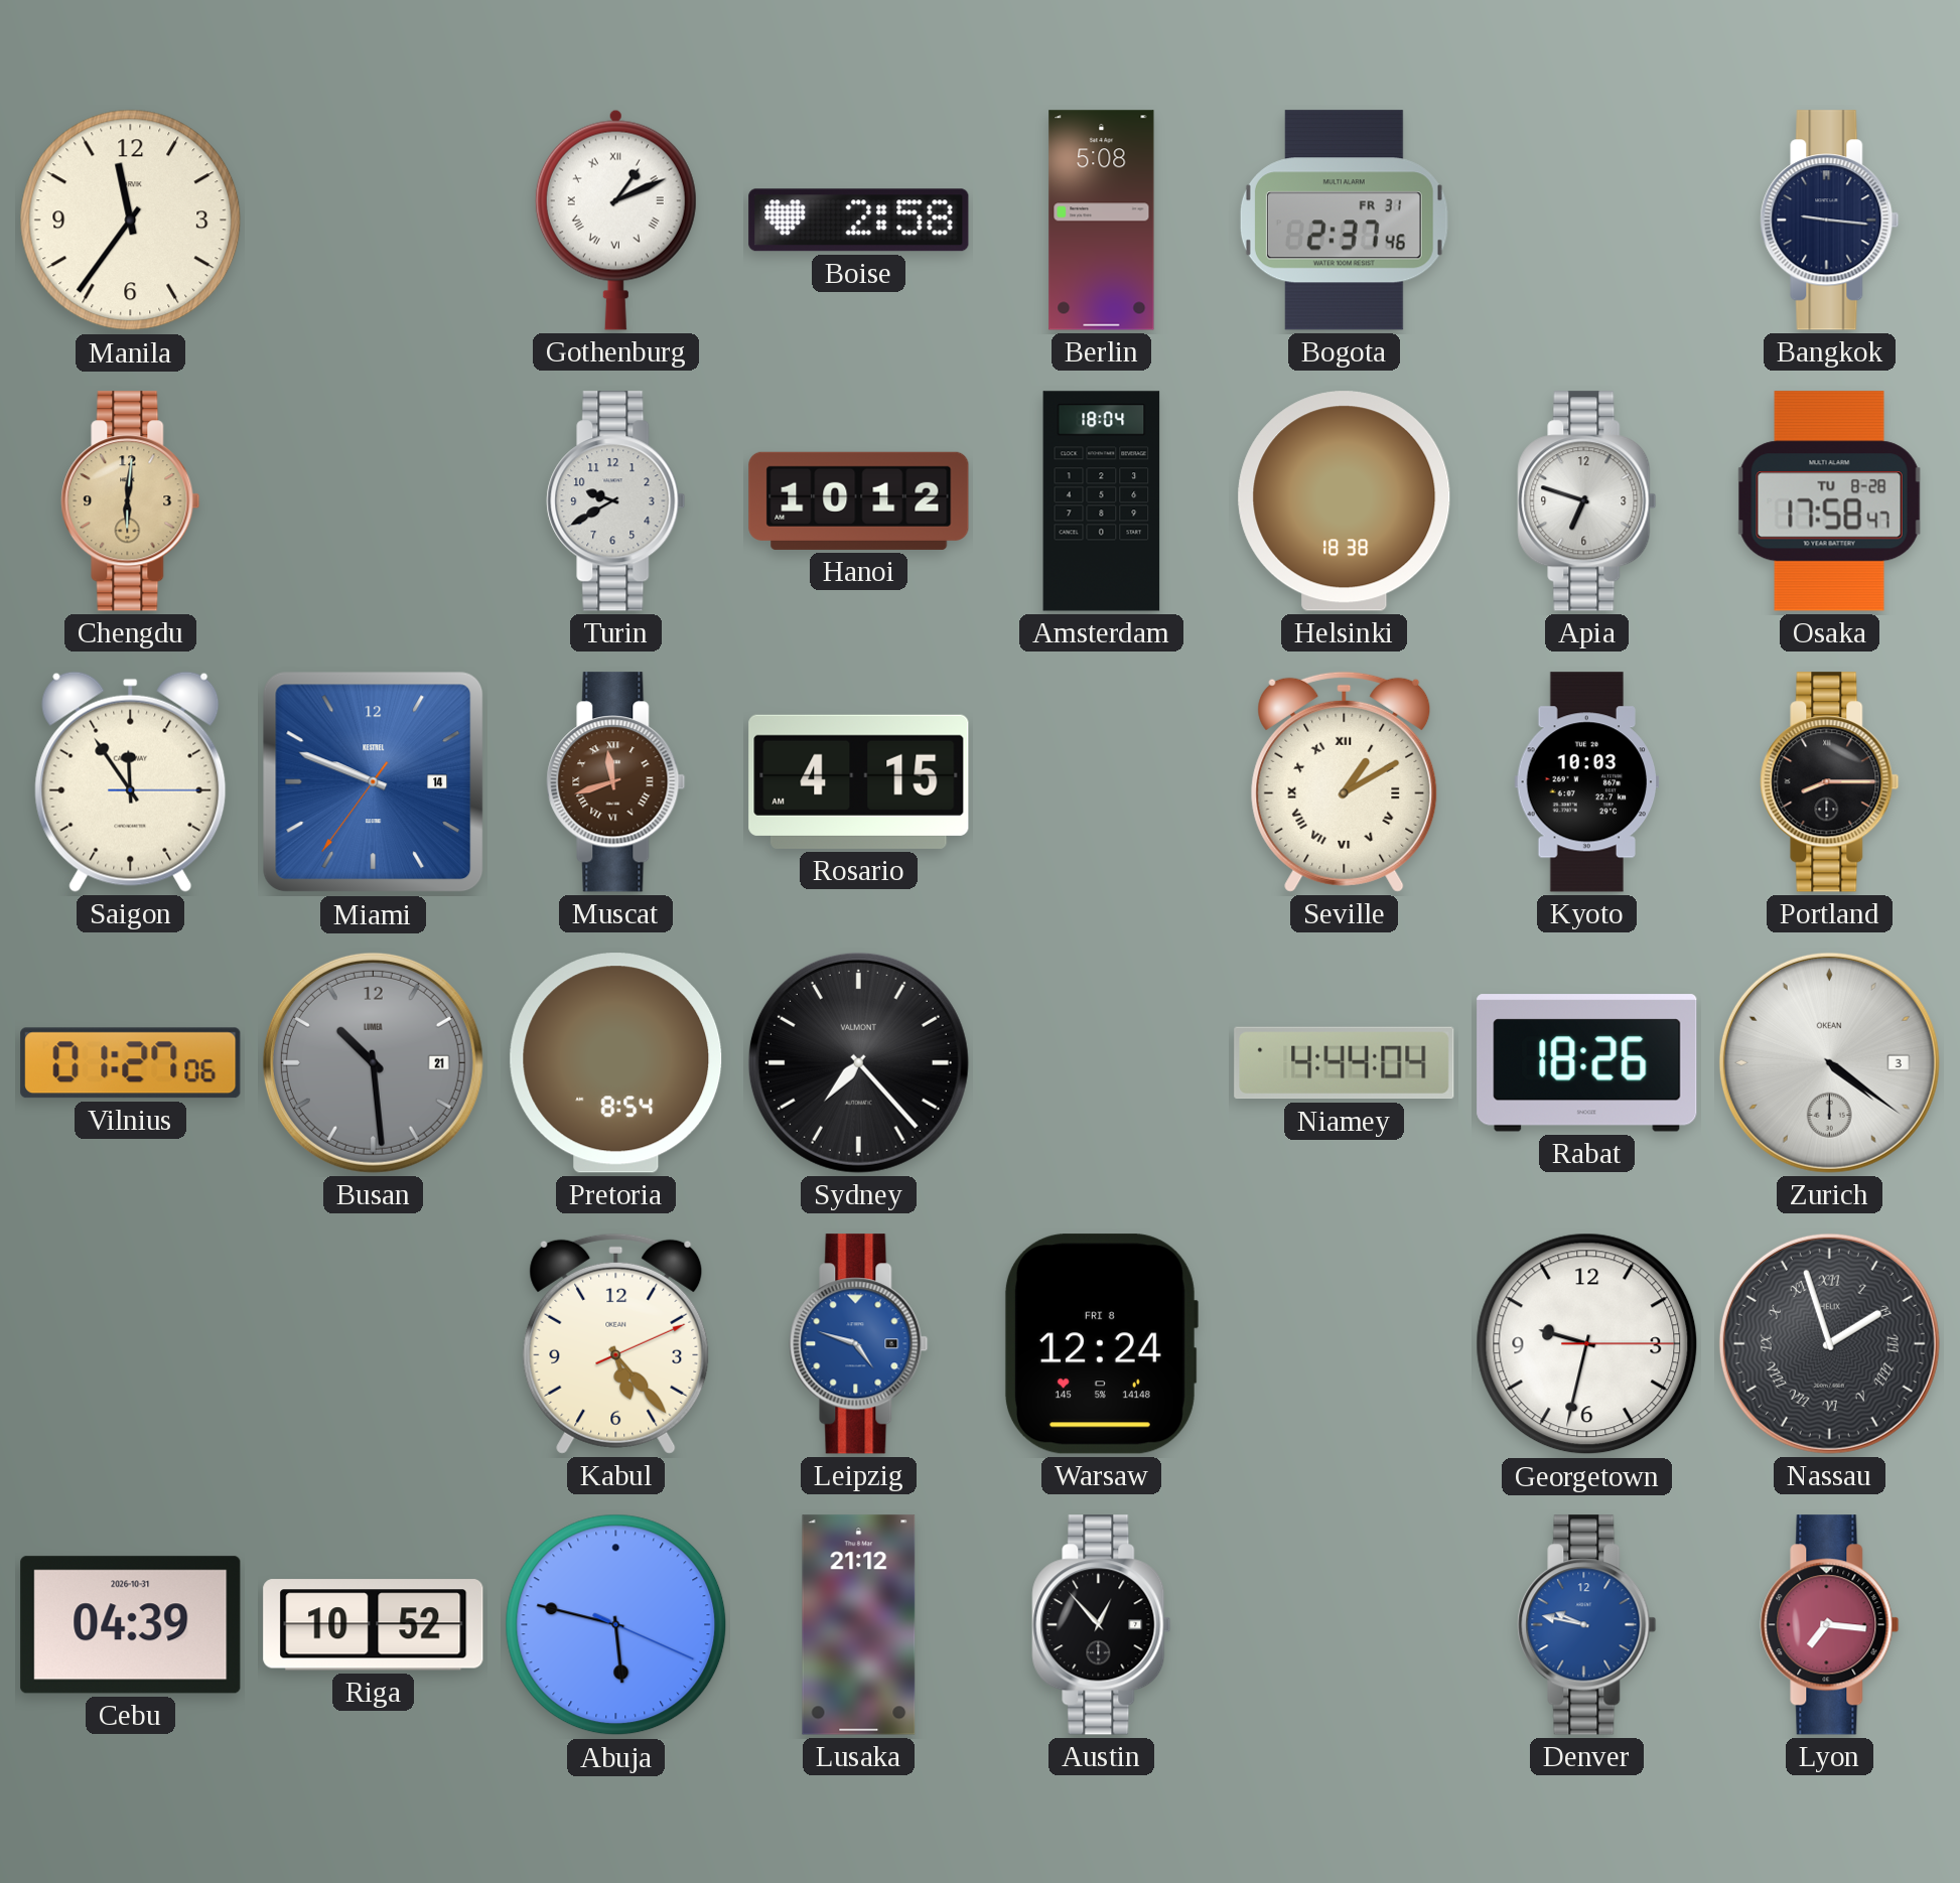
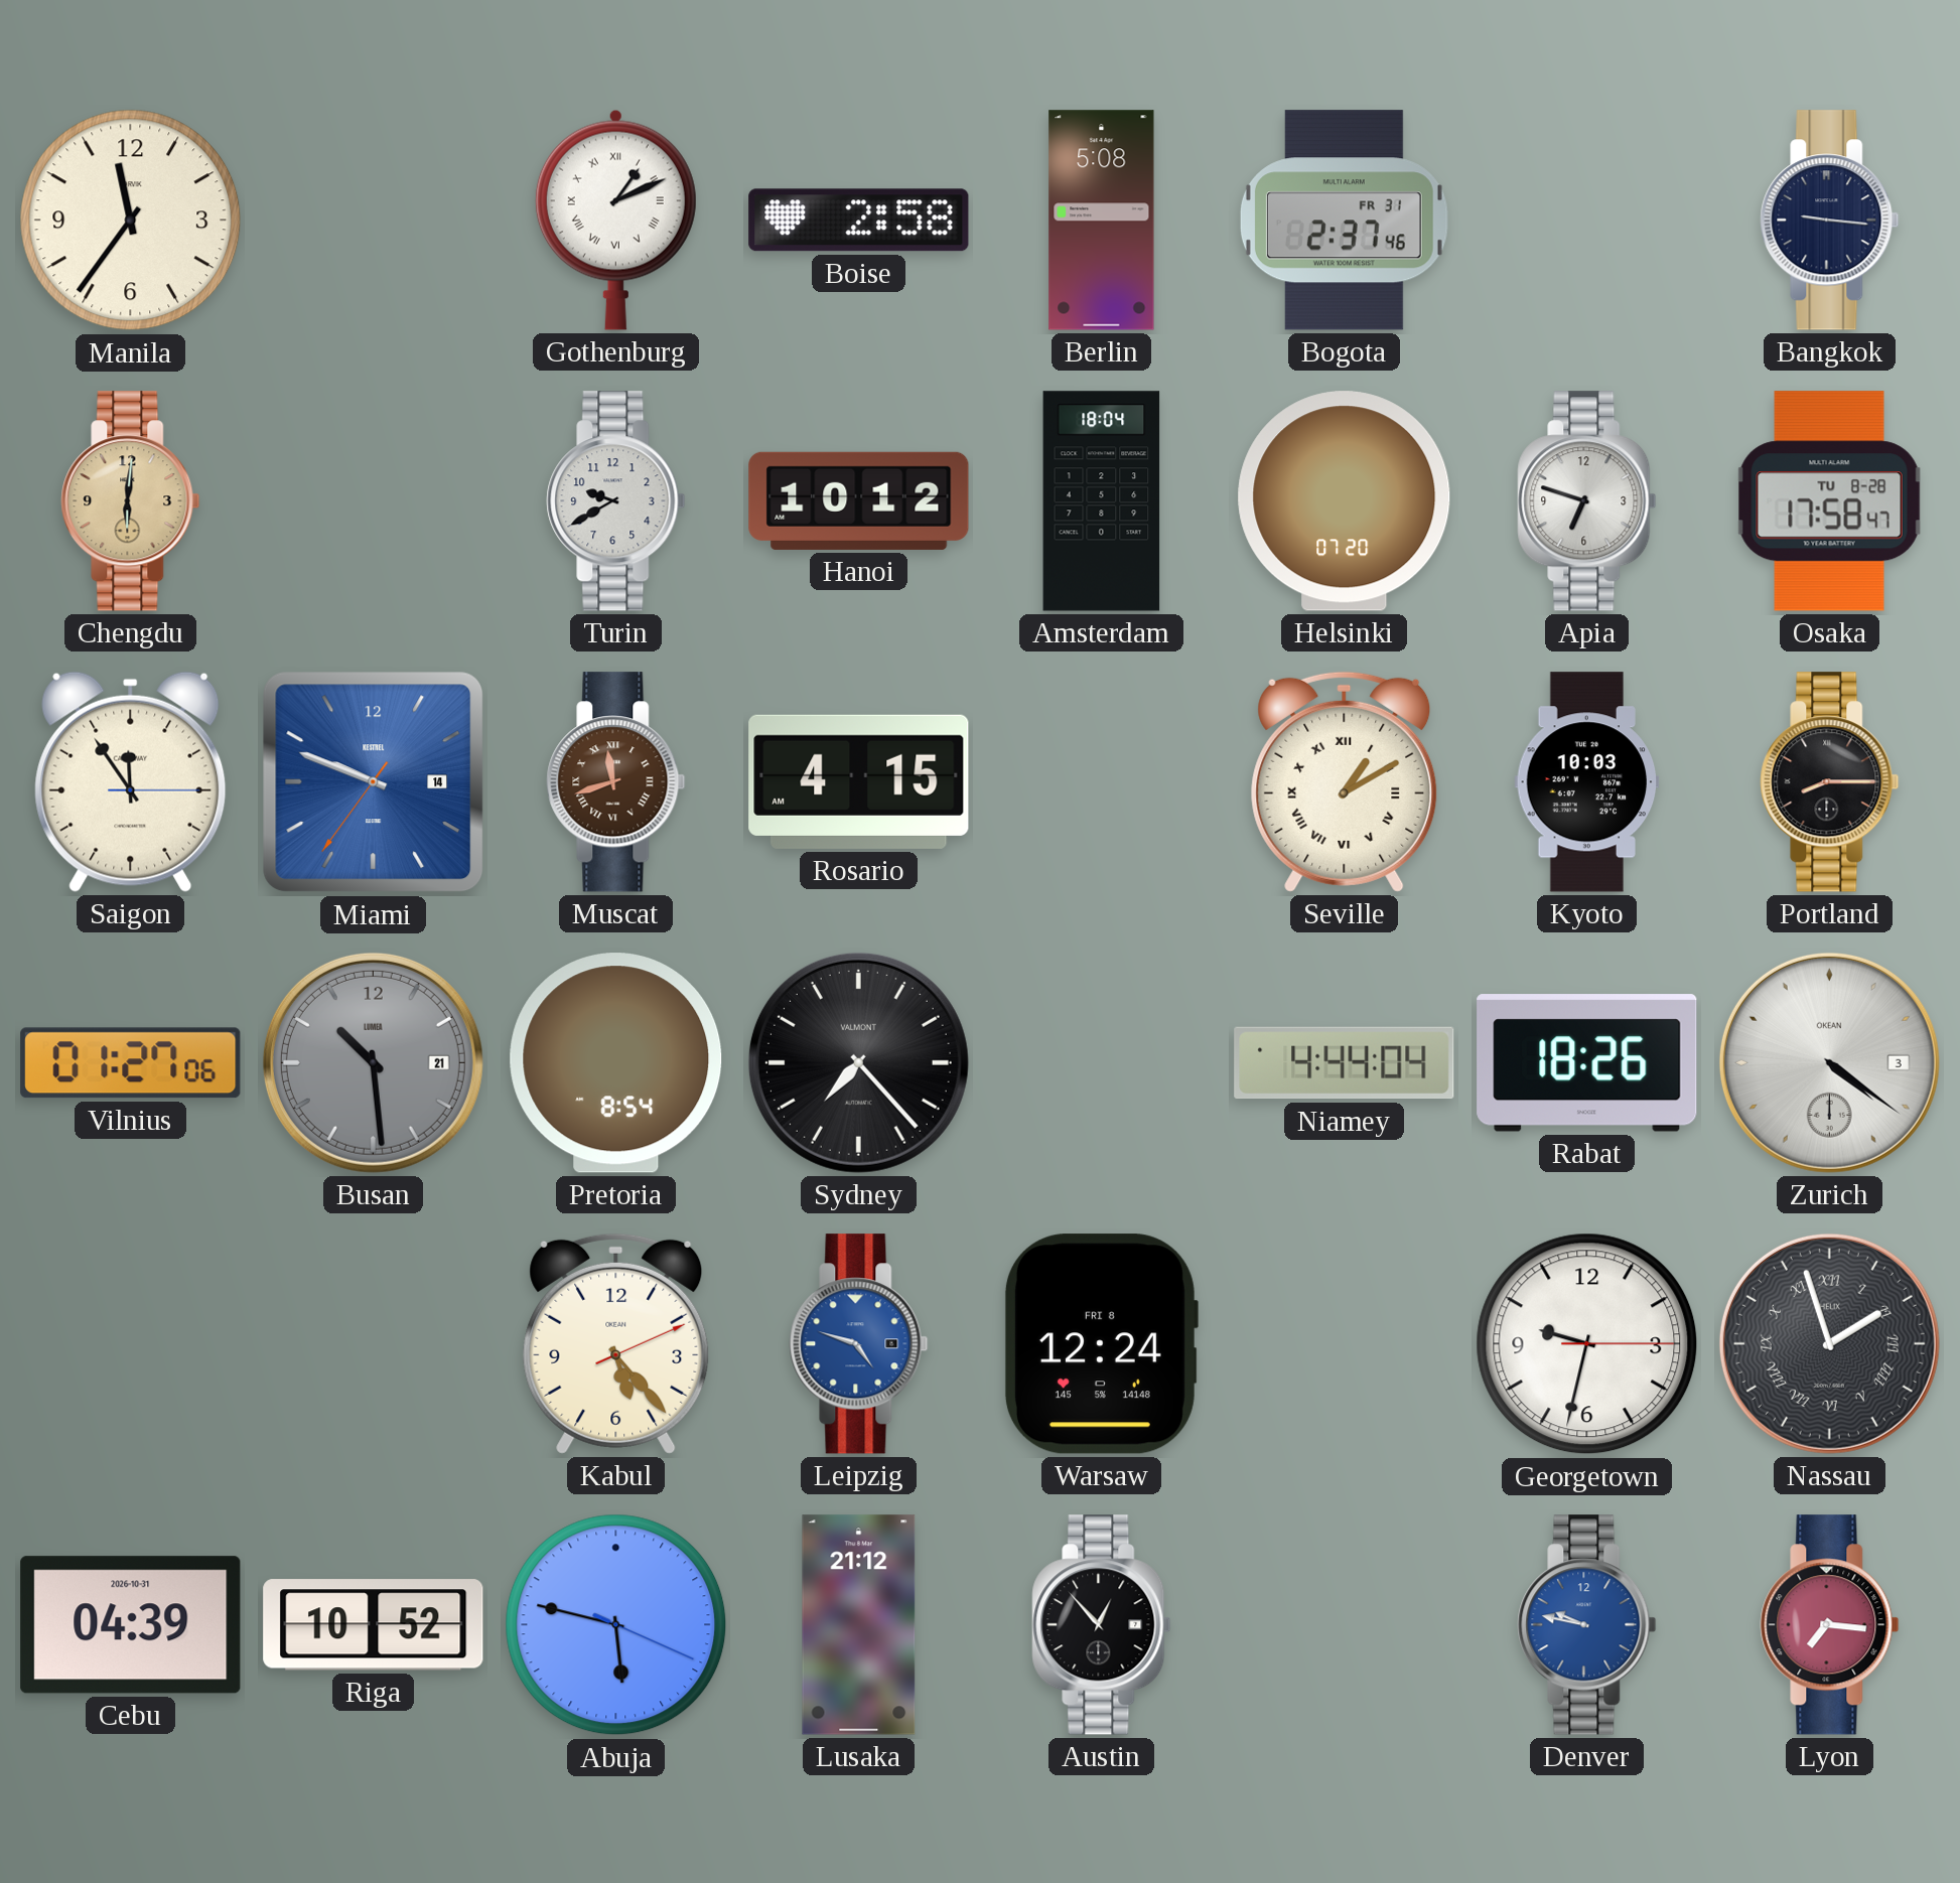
Helsinki: 18:38 -> 07:20
